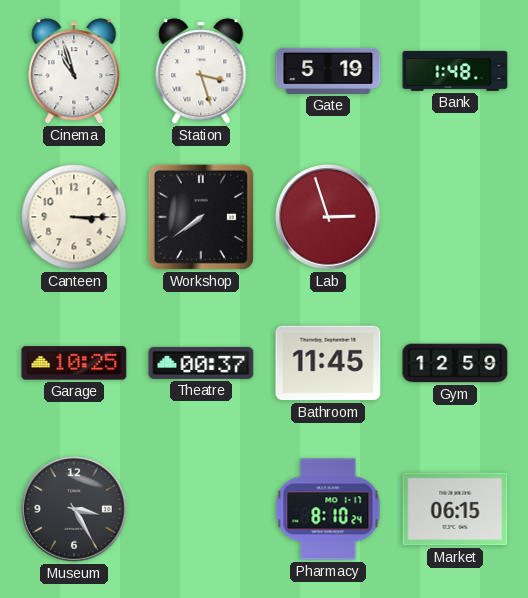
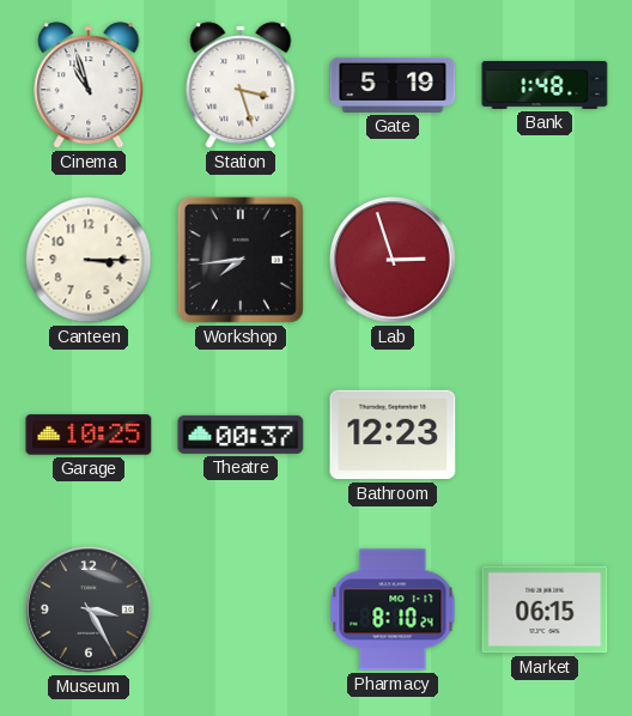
Workshop: 7:39 -> 7:44
Bathroom: 11:45 -> 12:23
Gym: 12:59 -> none
